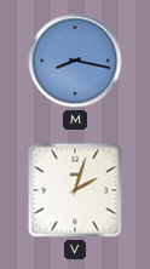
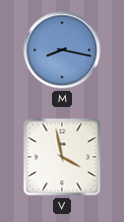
V: 2:03 -> 3:58
